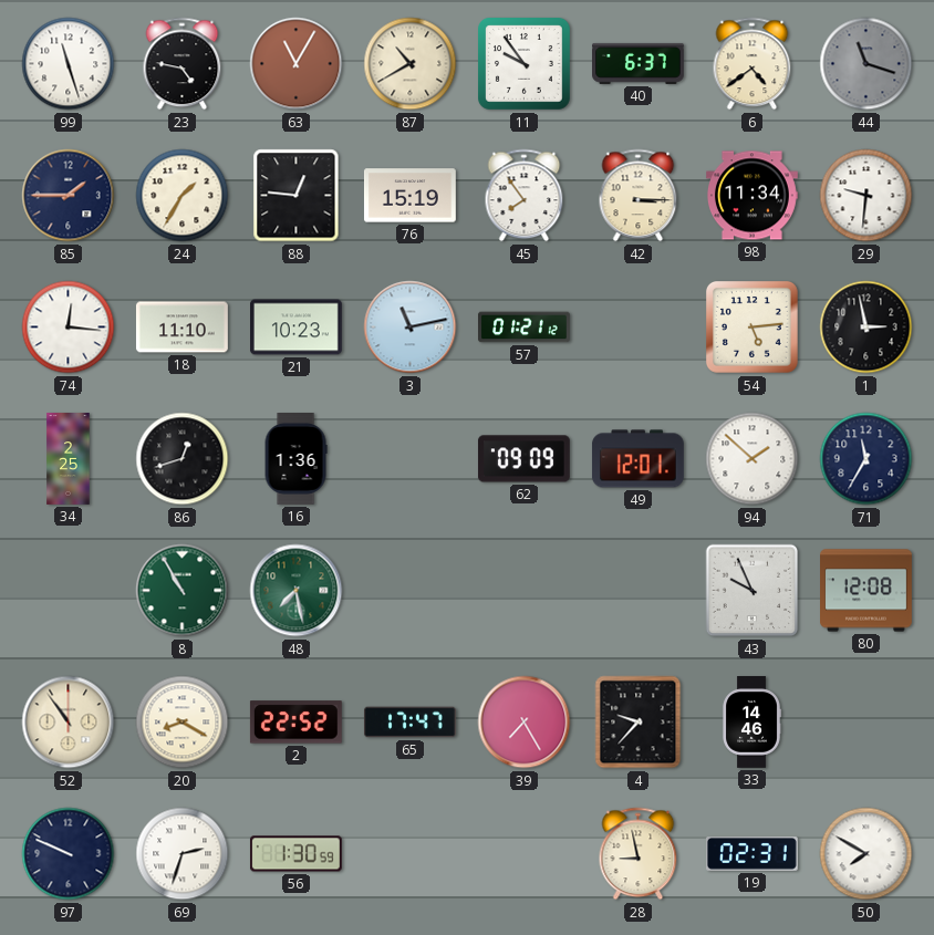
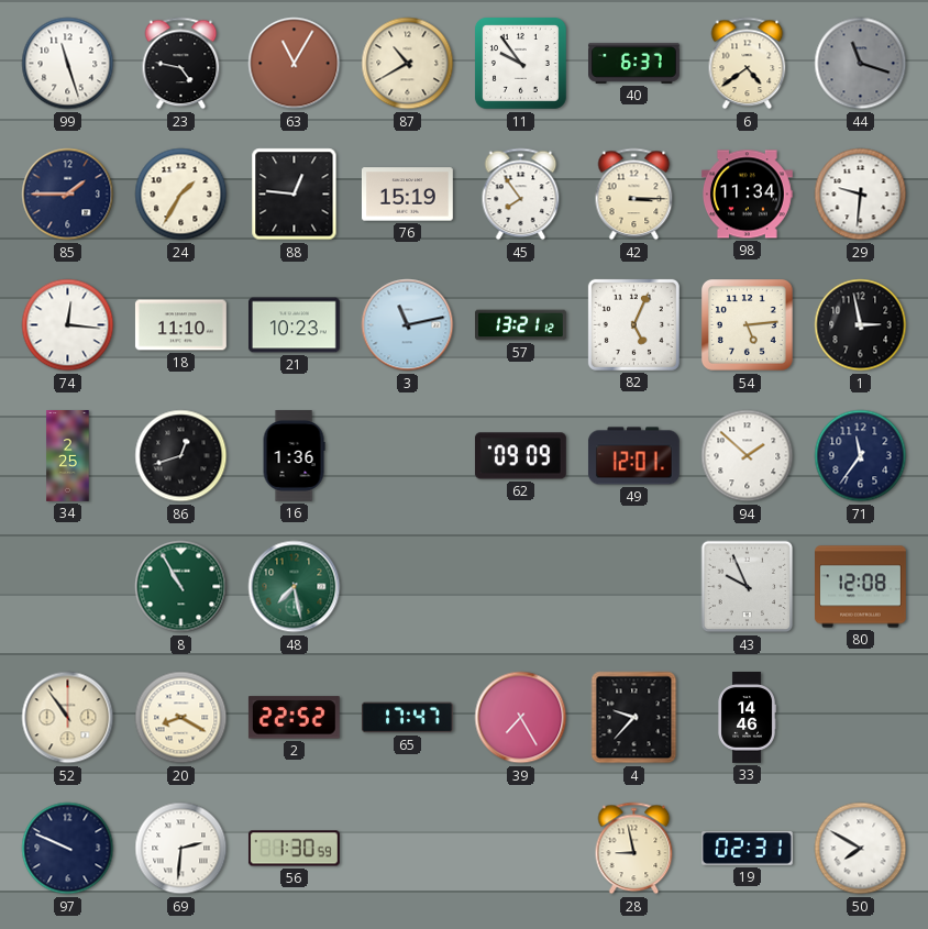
57: 01:21 -> 13:21
82: none -> 5:04
71: 11:35 -> 11:36
69: 2:33 -> 2:31
